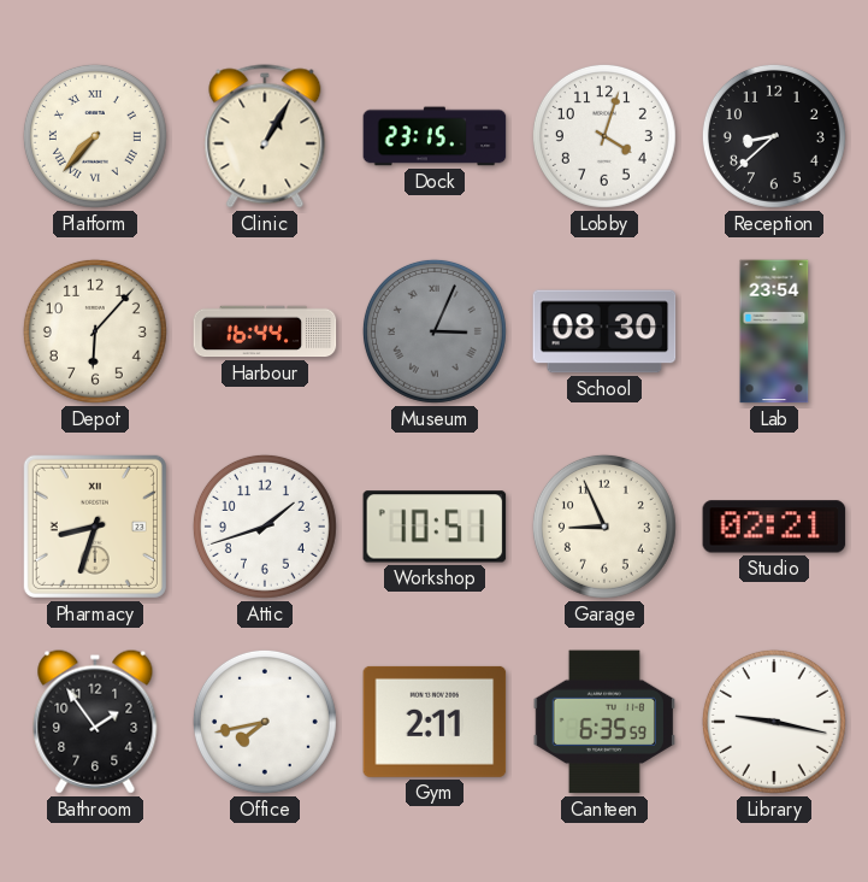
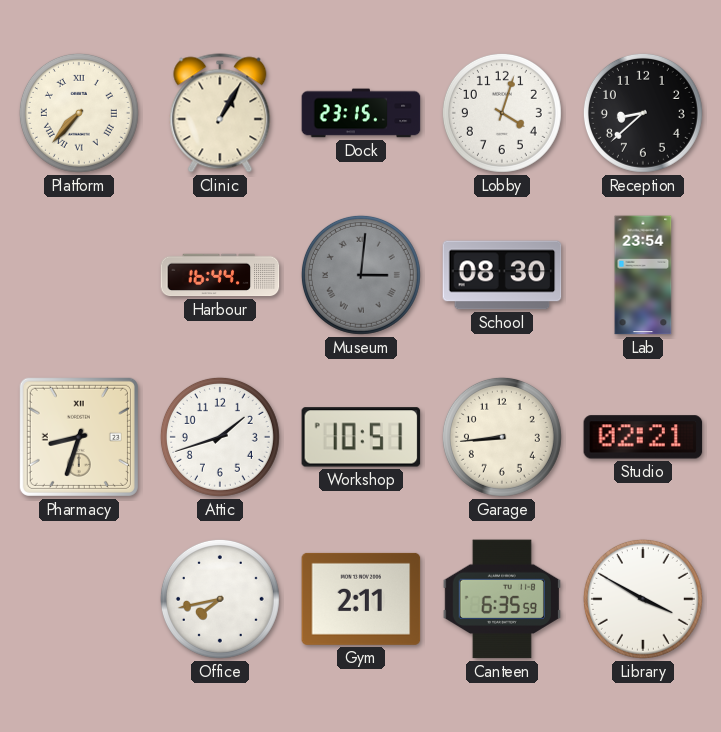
Depot: 6:07 -> none
Museum: 3:04 -> 3:01
Garage: 8:56 -> 8:44
Bathroom: 1:54 -> none
Library: 9:17 -> 3:50
